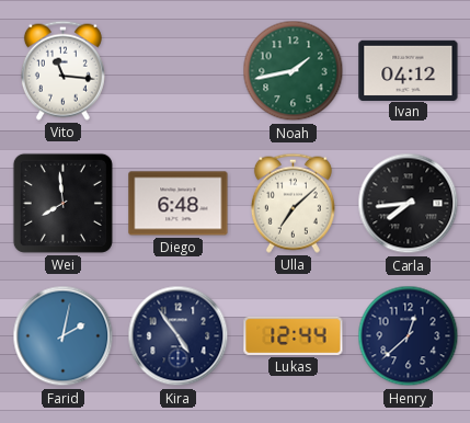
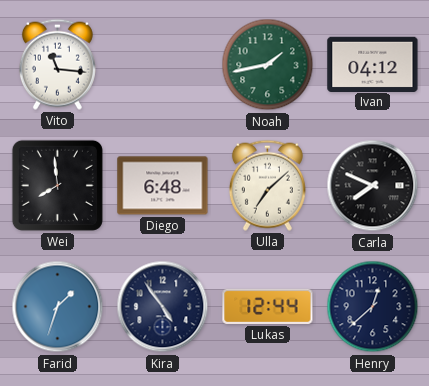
Carla: 7:44 -> 7:49
Farid: 2:02 -> 1:33
